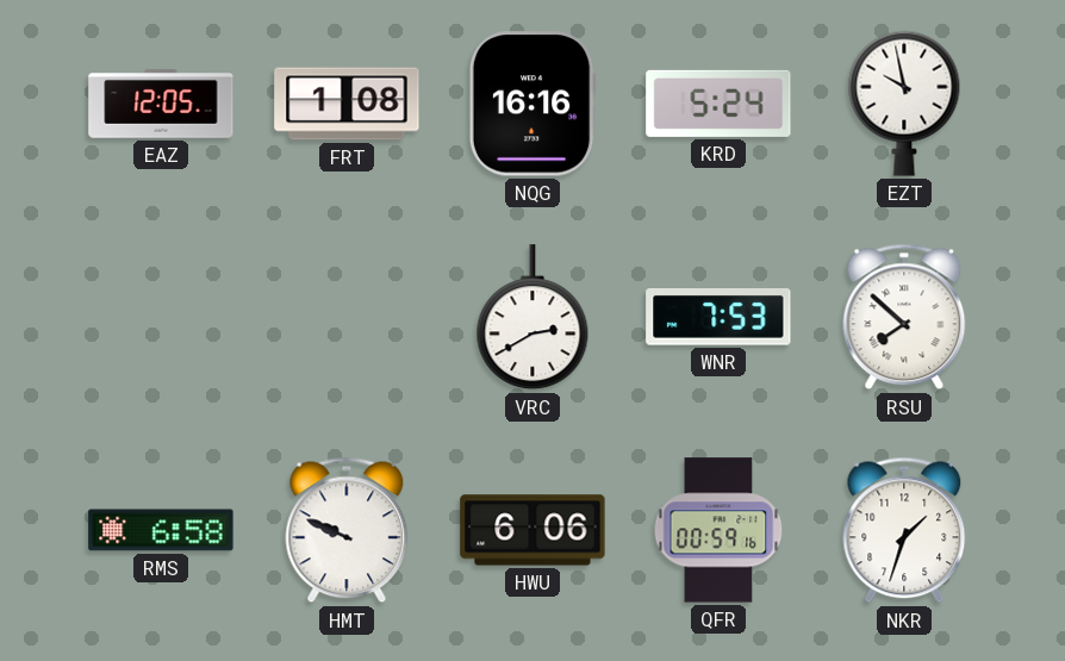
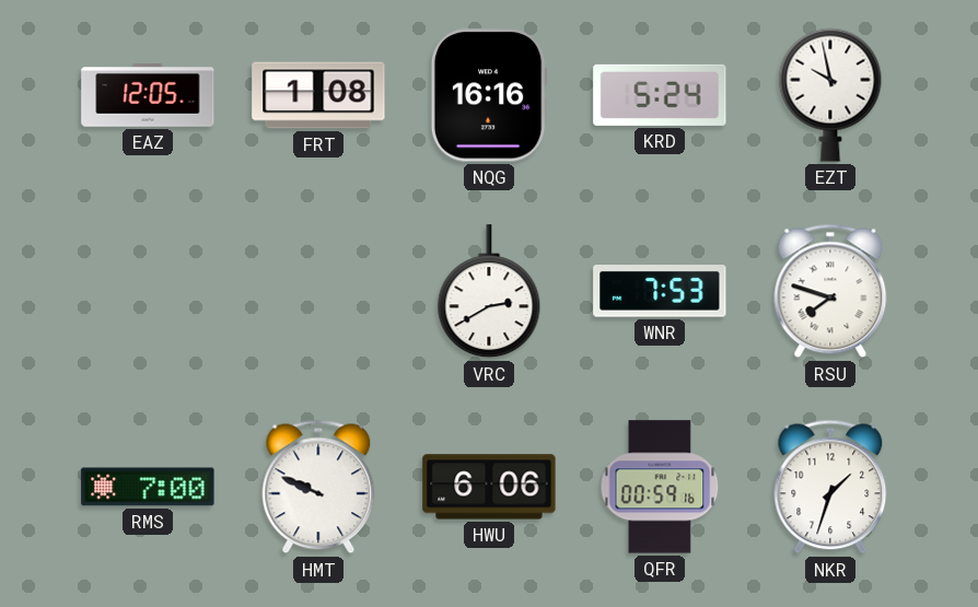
RSU: 7:52 -> 7:48
RMS: 6:58 -> 7:00
